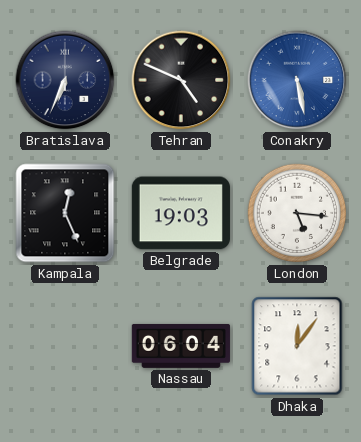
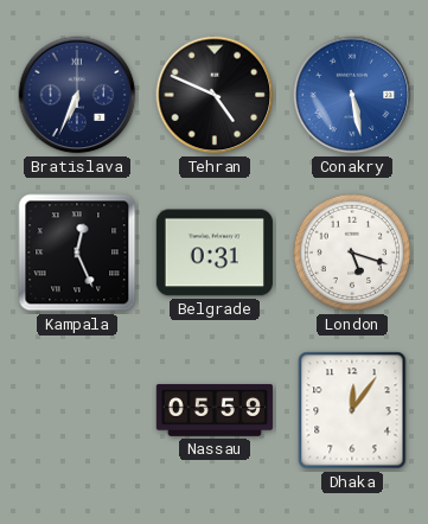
Belgrade: 19:03 -> 0:31
London: 5:16 -> 5:18
Nassau: 06:04 -> 05:59
